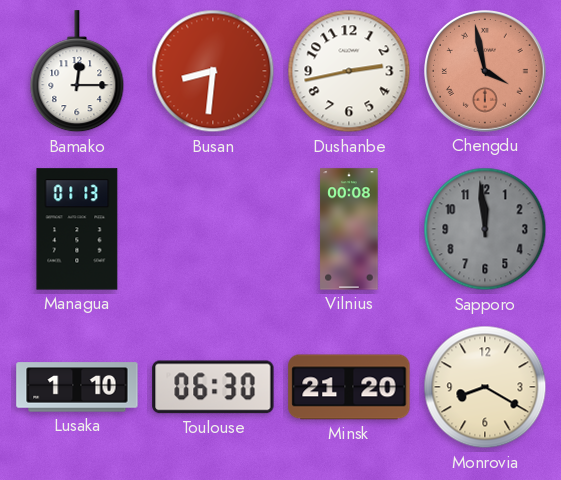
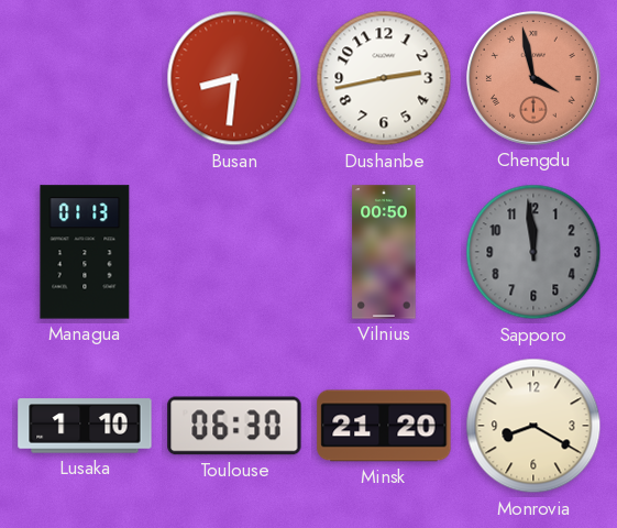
Bamako: 12:15 -> none
Vilnius: 00:08 -> 00:50
